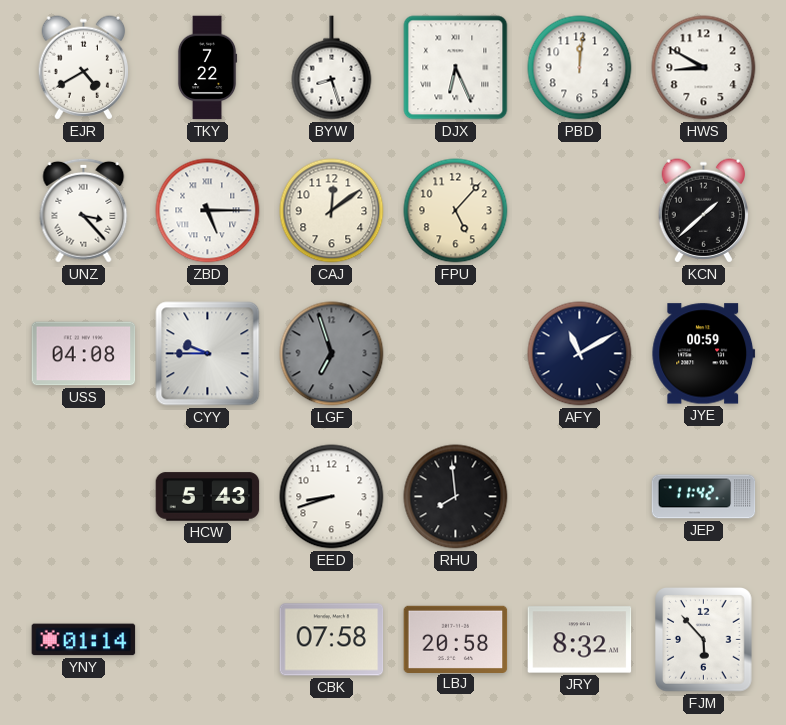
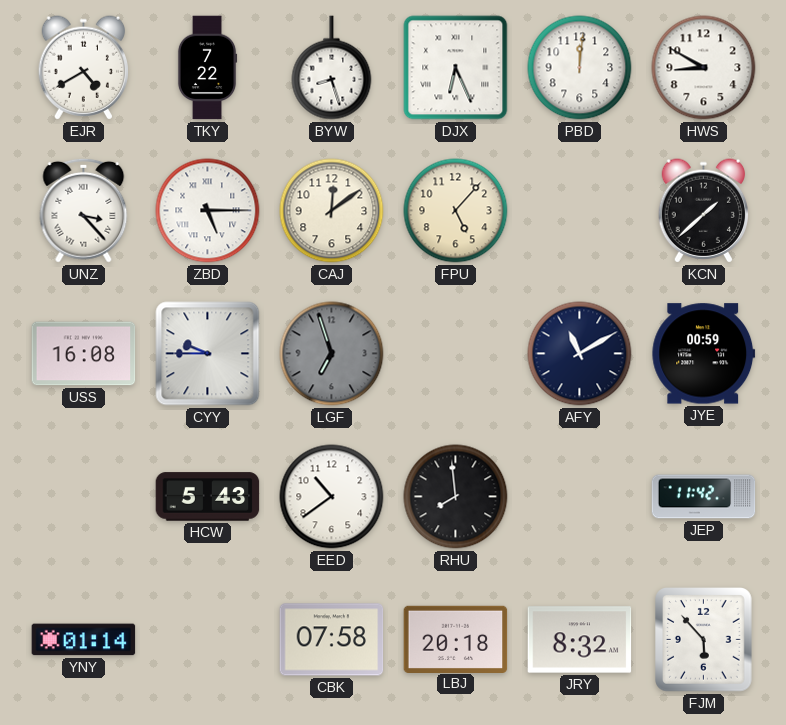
USS: 04:08 -> 16:08
EED: 8:42 -> 10:39
LBJ: 20:58 -> 20:18
